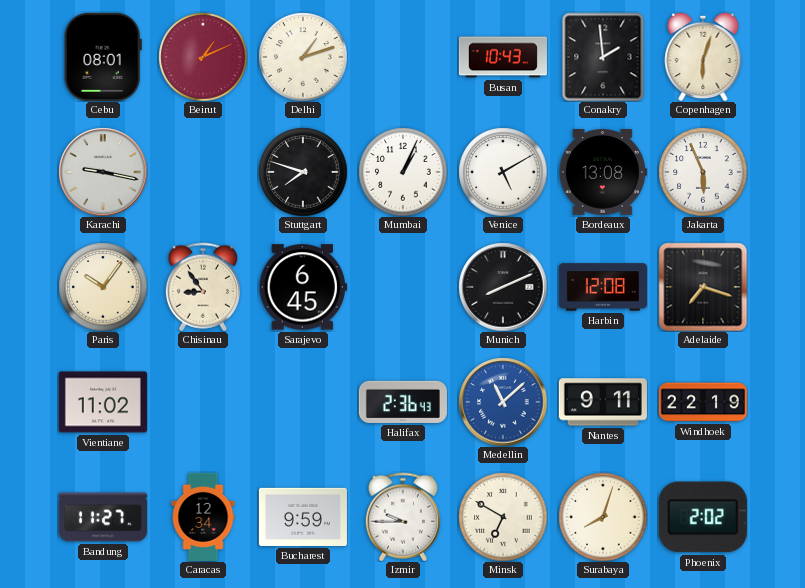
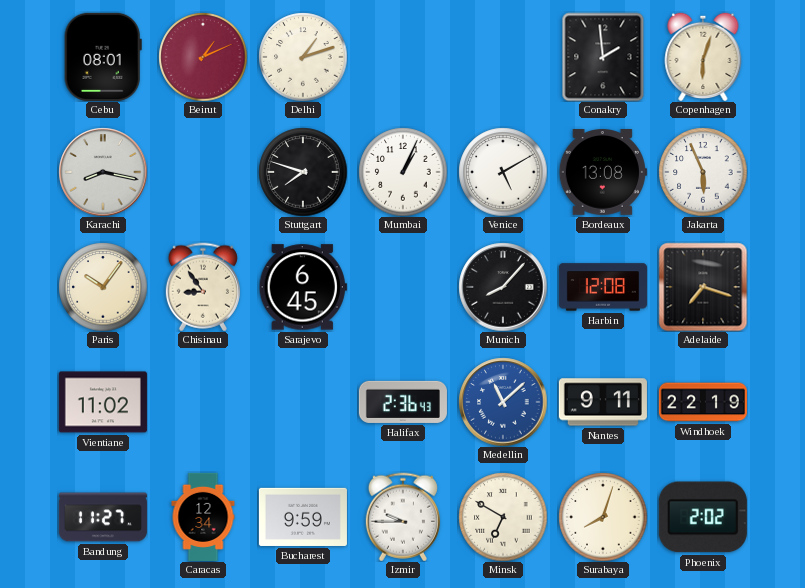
Busan: 10:43 -> none
Karachi: 9:17 -> 8:17
Munich: 8:11 -> 8:07
